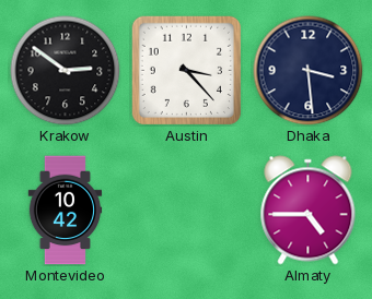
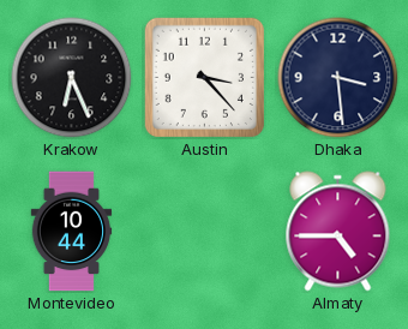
Krakow: 2:51 -> 6:26
Montevideo: 10:42 -> 10:44
